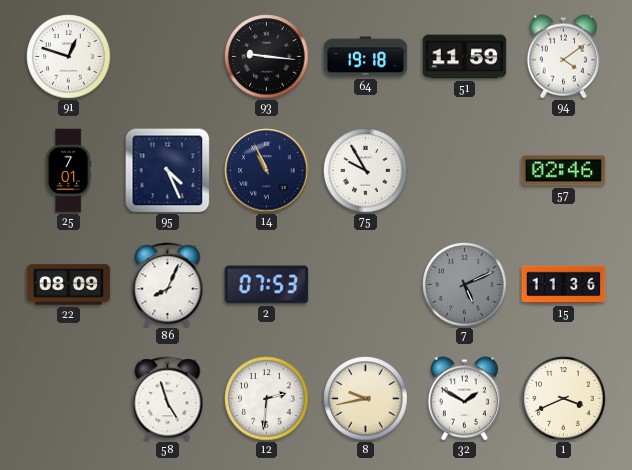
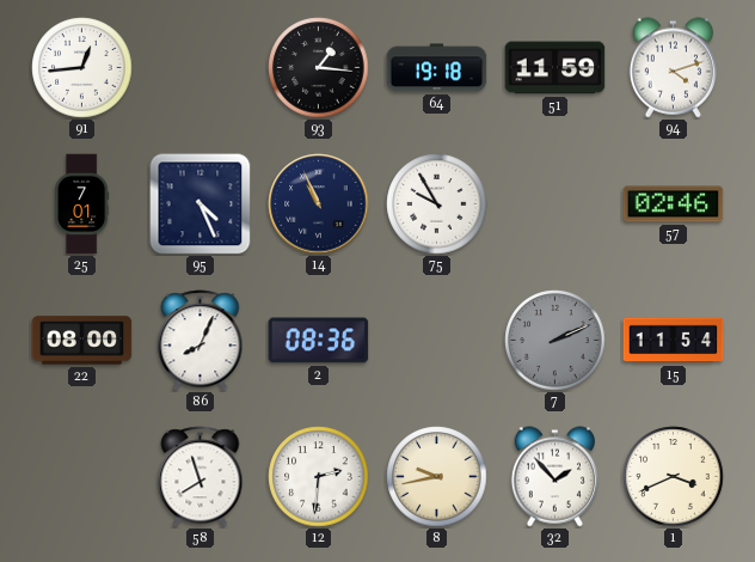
91: 12:48 -> 12:44
93: 9:16 -> 1:16
94: 4:09 -> 4:12
22: 08:09 -> 08:00
2: 07:53 -> 08:36
7: 5:11 -> 2:11
15: 11:36 -> 11:54
58: 4:57 -> 7:57
32: 1:50 -> 1:53
